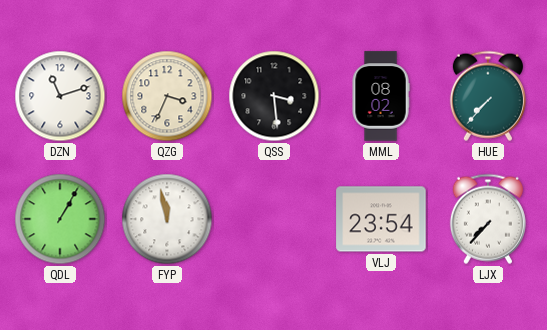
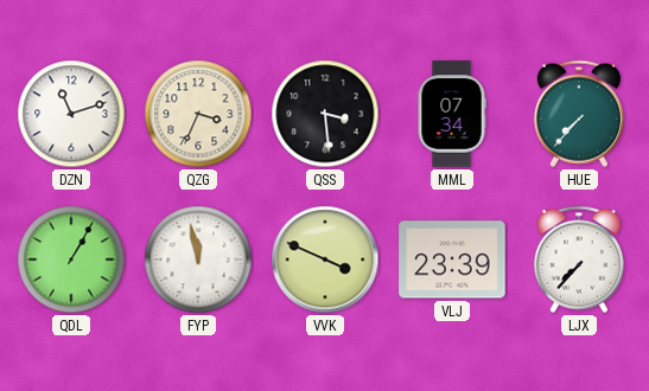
MML: 08:02 -> 07:34
VVK: none -> 3:49
VLJ: 23:54 -> 23:39
